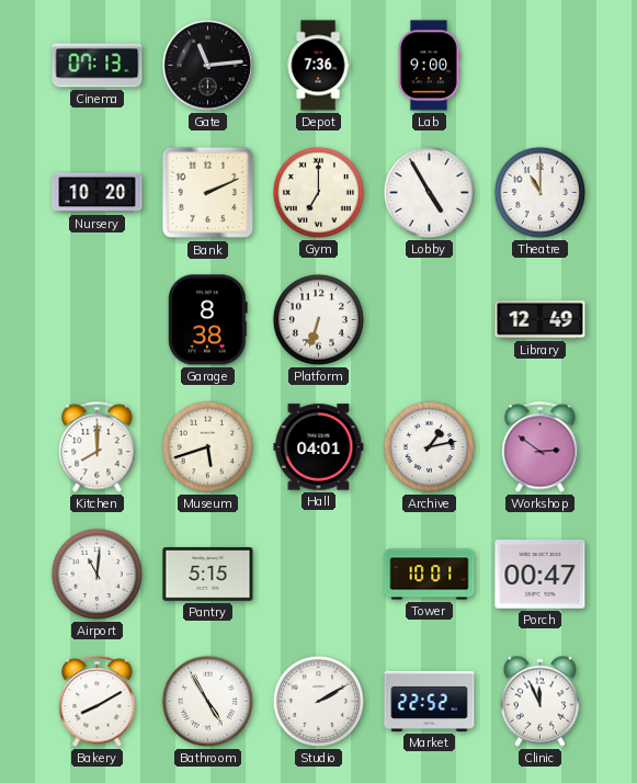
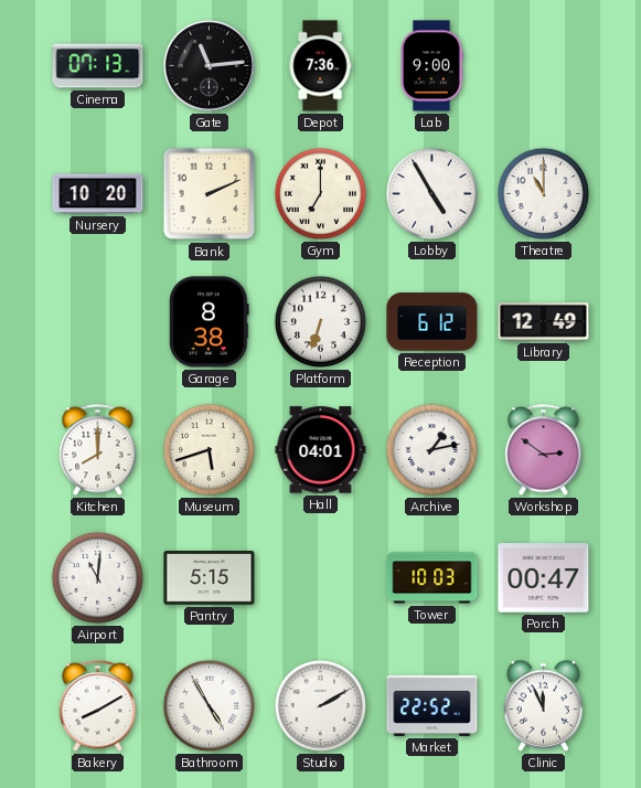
Reception: none -> 6:12
Tower: 10:01 -> 10:03
